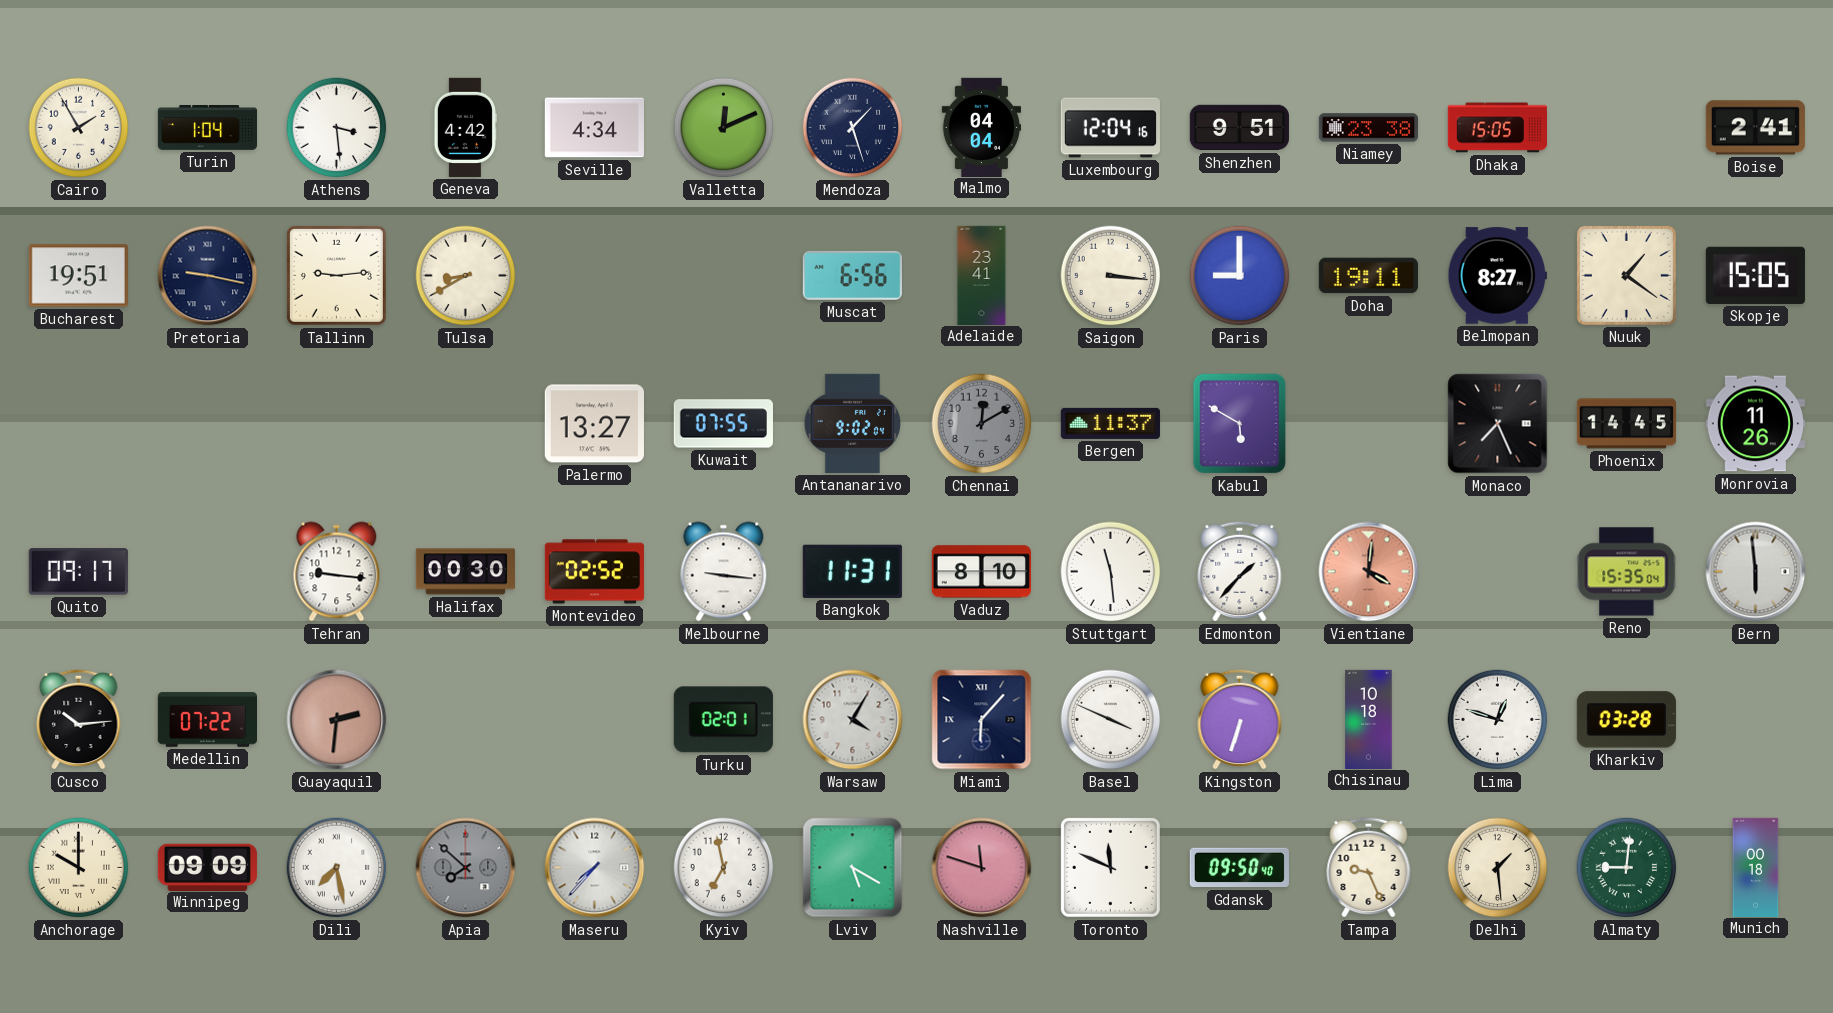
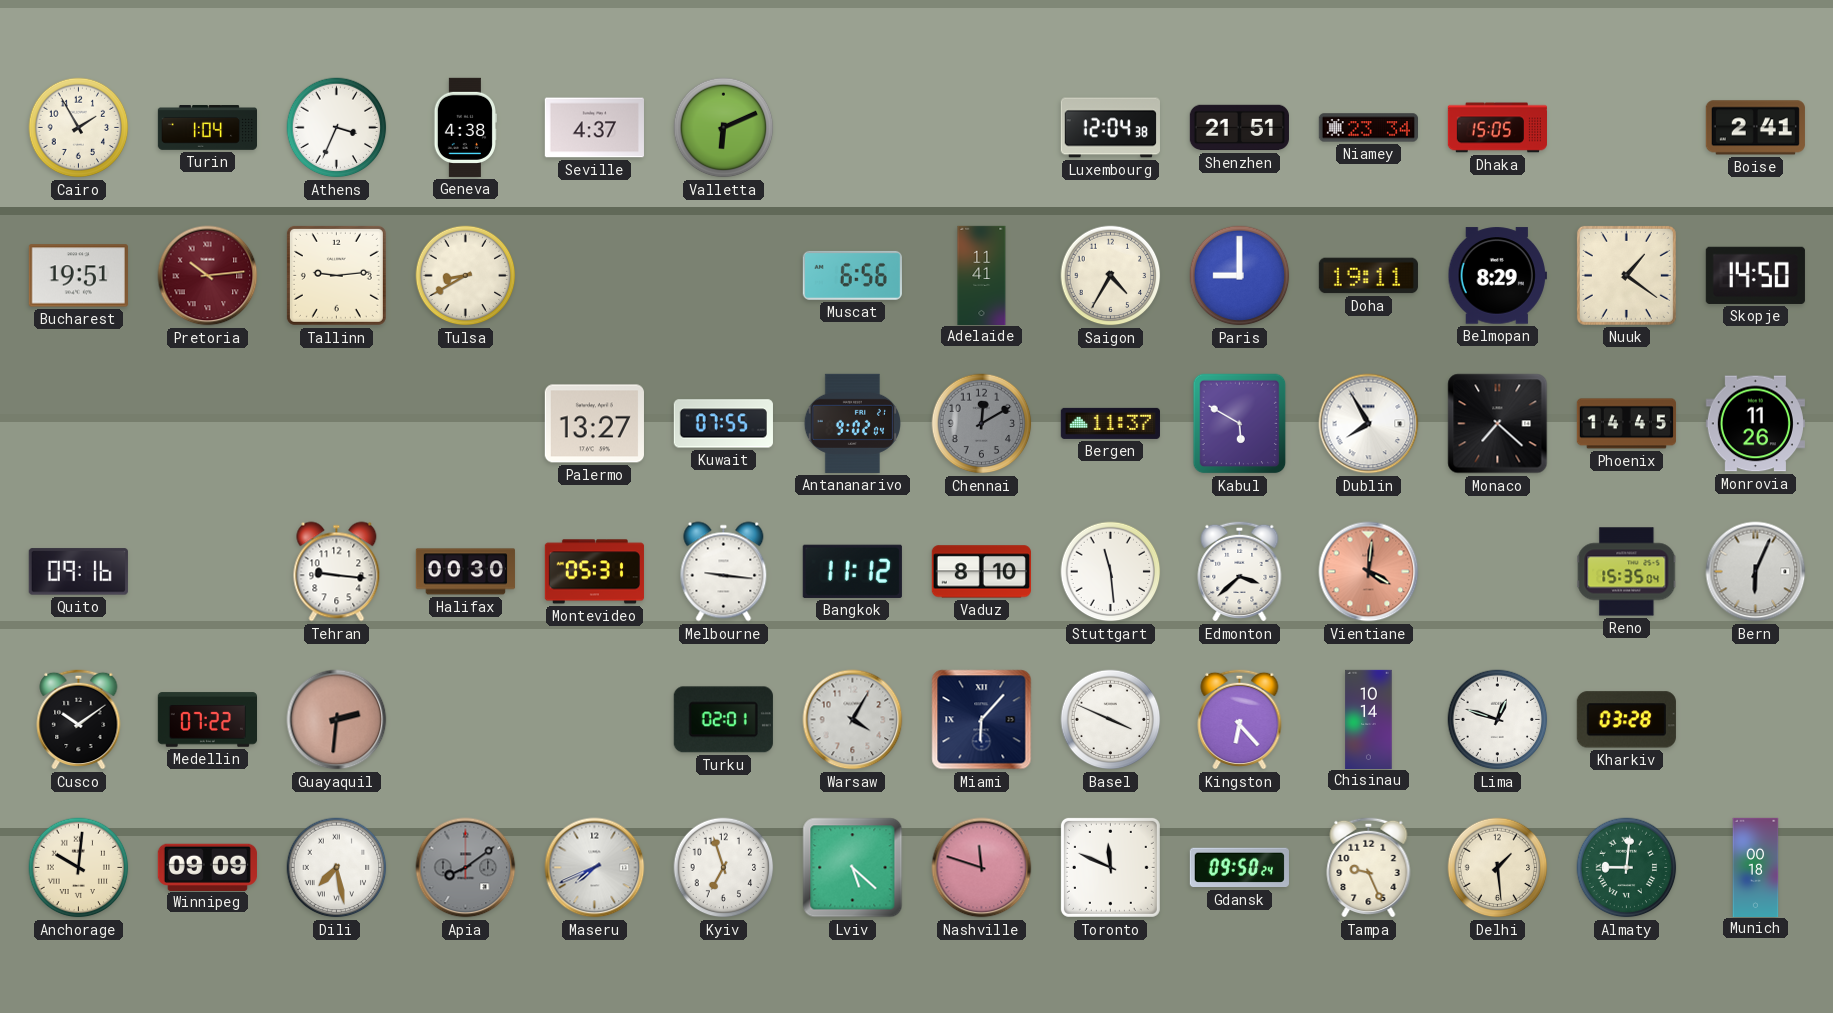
Athens: 3:29 -> 3:34
Geneva: 4:42 -> 4:38
Seville: 4:34 -> 4:37
Valletta: 12:11 -> 6:11
Mendoza: 1:27 -> none
Malmo: 04:04 -> none
Luxembourg: 12:04:16 -> 12:04:38
Shenzhen: 9:51 -> 21:51
Niamey: 23:38 -> 23:34
Pretoria: 9:17 -> 10:14
Pretoria dial: navy -> burgundy
Adelaide: 23:41 -> 11:41
Saigon: 3:16 -> 4:35
Belmopan: 8:27 -> 8:29
Skopje: 15:05 -> 14:50
Dublin: none -> 7:55
Monaco: 7:26 -> 7:22
Quito: 09:17 -> 09:16
Montevideo: 02:52 -> 05:31
Bangkok: 11:31 -> 11:12
Edmonton: 1:37 -> 3:38
Bern: 5:59 -> 6:04
Cusco: 10:14 -> 10:09
Kingston: 6:33 -> 6:23
Chisinau: 10:18 -> 10:14
Anchorage: 10:00 -> 10:01
Apia: 7:52 -> 8:09
Maseru: 7:37 -> 7:41
Kyiv: 6:58 -> 6:57
Lviv: 5:20 -> 5:22
Gdansk: 09:50:40 -> 09:50:24
